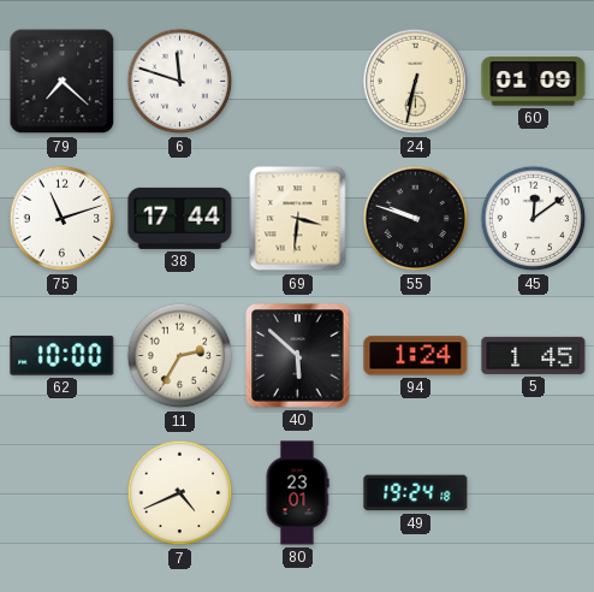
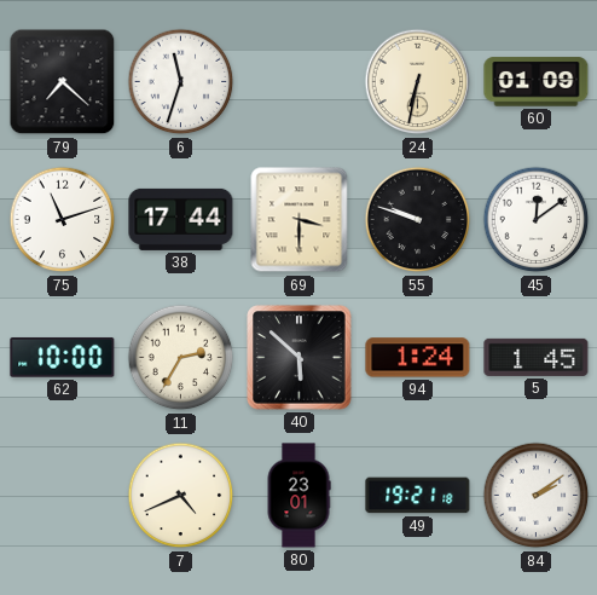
6: 11:48 -> 11:33
69: 3:31 -> 3:30
49: 19:24 -> 19:21
84: none -> 2:09
